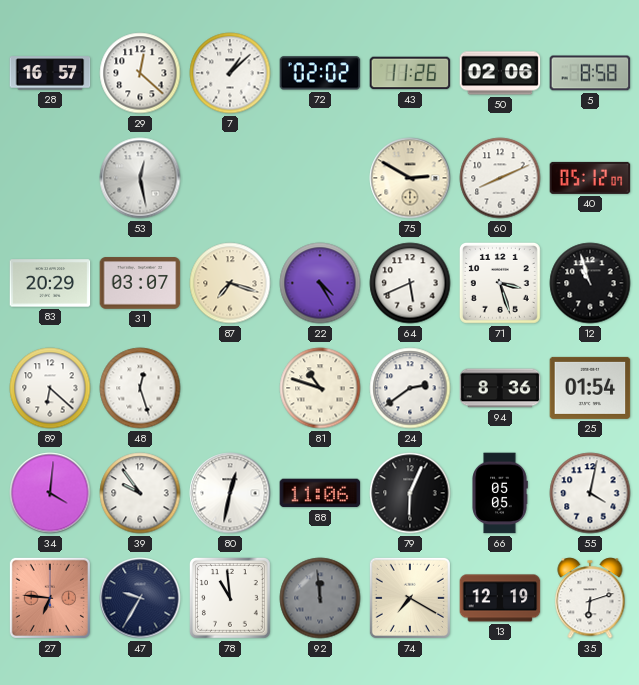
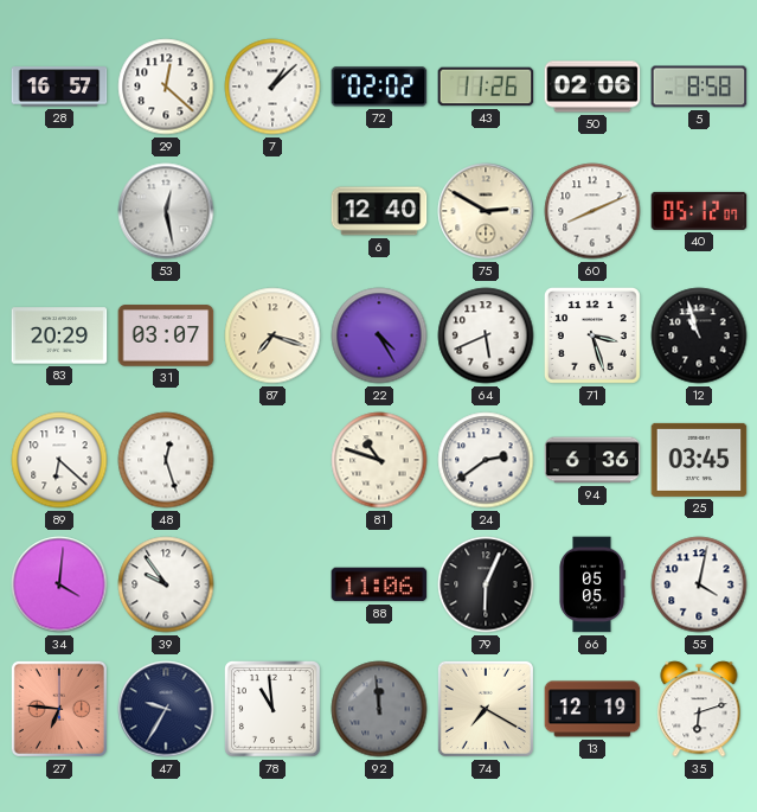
6: none -> 12:40
94: 8:36 -> 6:36
25: 01:54 -> 03:45
80: 12:32 -> none
